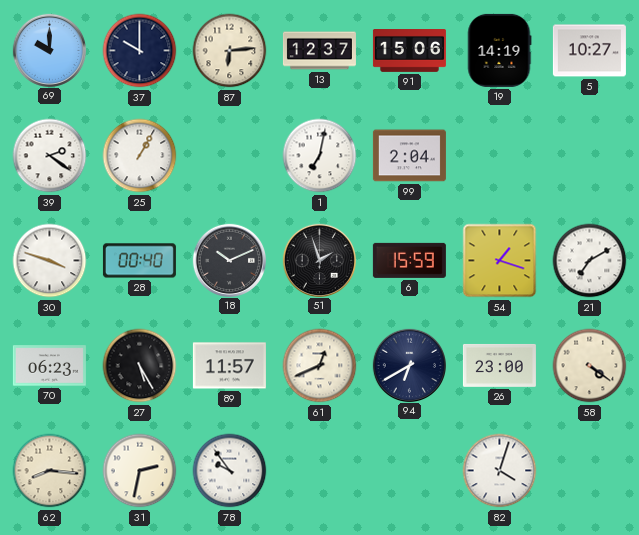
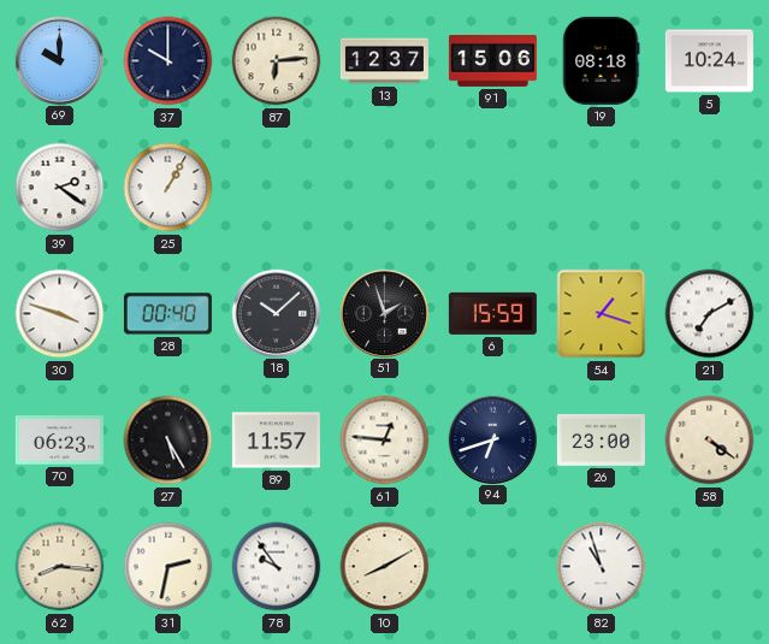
19: 14:19 -> 08:18
5: 10:27 -> 10:24
1: 7:02 -> none
99: 2:04 -> none
18: 10:11 -> 10:08
61: 12:41 -> 12:46
94: 6:40 -> 6:42
10: none -> 8:10
82: 4:03 -> 10:57
